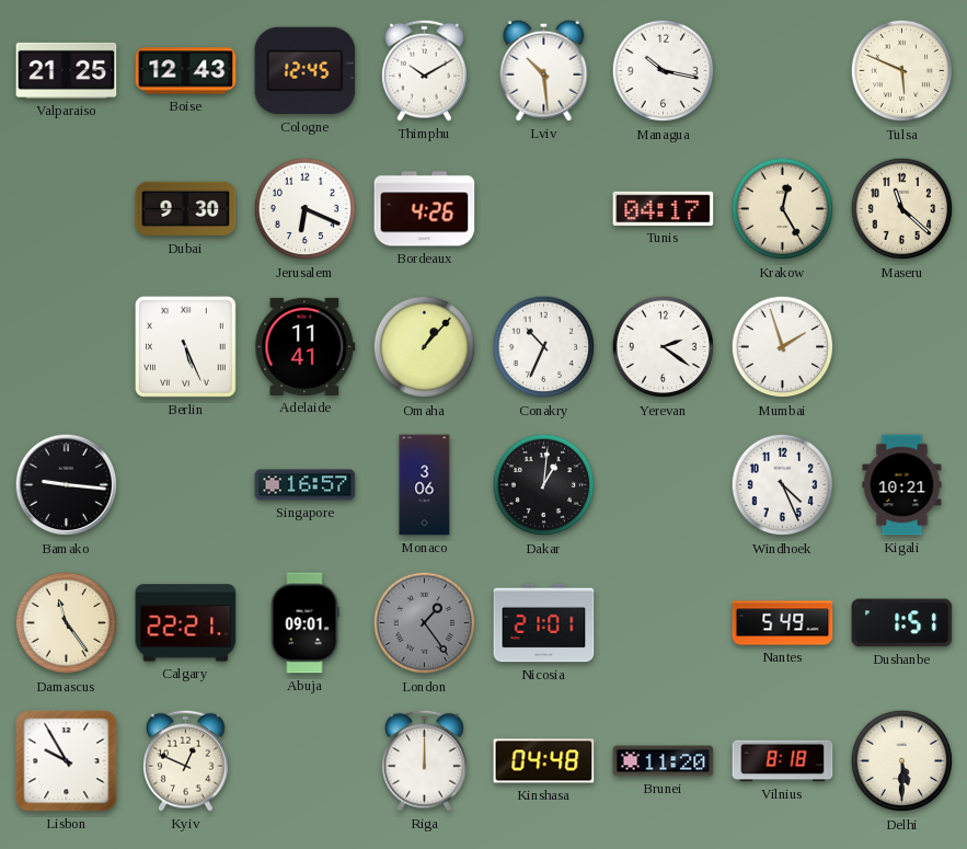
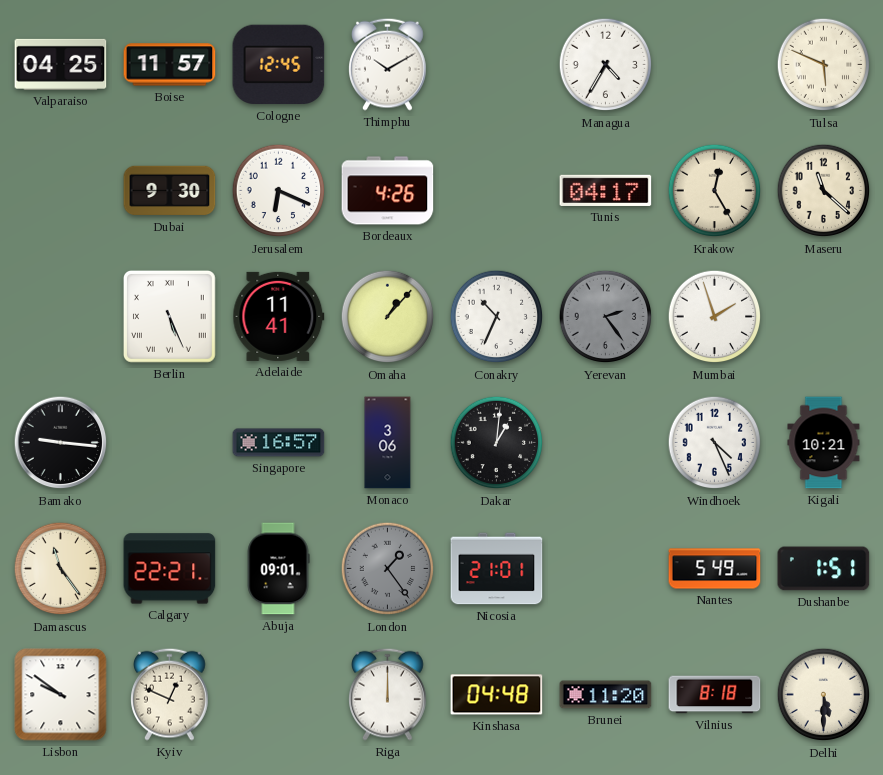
Valparaiso: 21:25 -> 04:25
Boise: 12:43 -> 11:57
Lviv: 10:29 -> none
Managua: 10:17 -> 4:35
Yerevan: 2:21 -> 2:24
Yerevan dial: white -> grey
Lisbon: 9:55 -> 9:51
